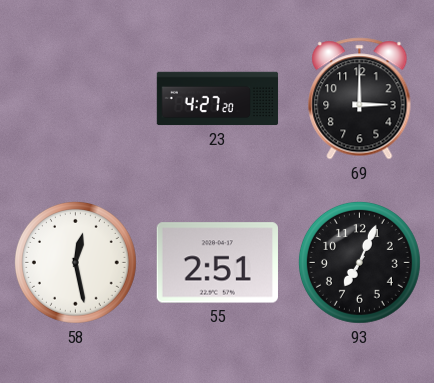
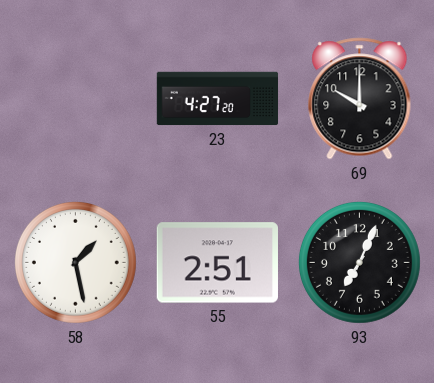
69: 3:00 -> 10:00
58: 12:28 -> 1:28
